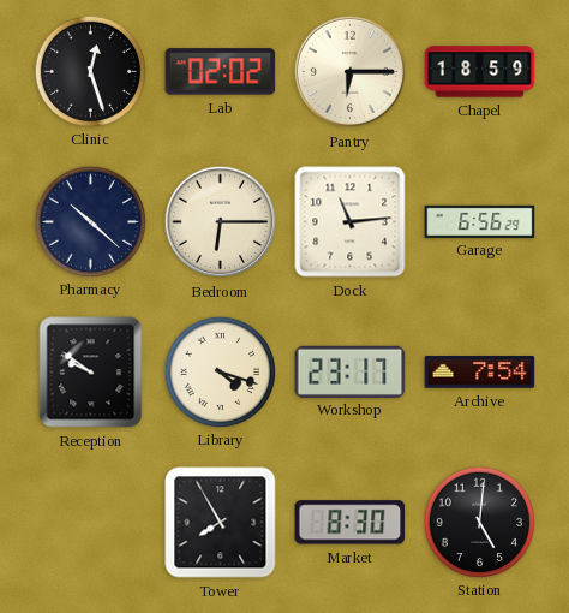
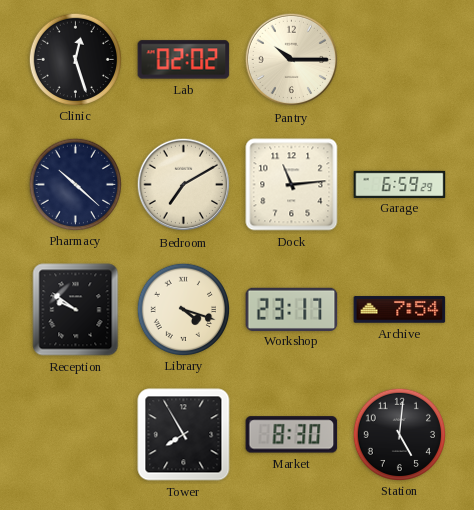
Pantry: 6:15 -> 10:15
Chapel: 18:59 -> none
Bedroom: 6:15 -> 7:10
Garage: 6:56 -> 6:59
